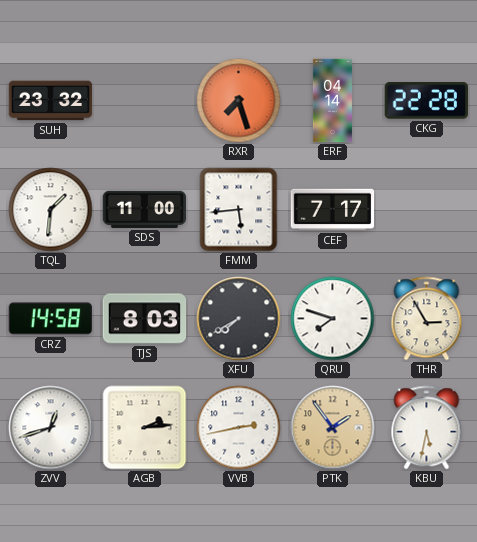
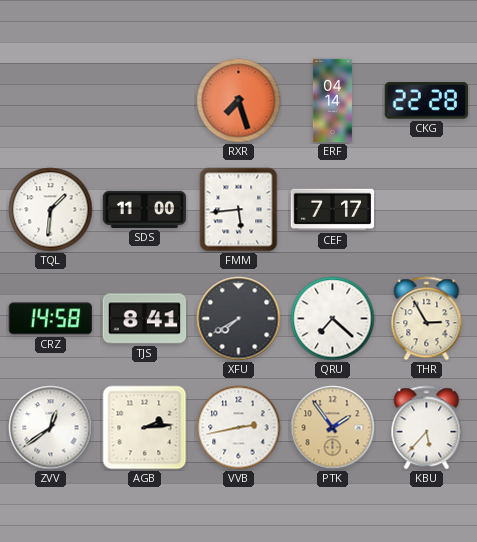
SUH: 23:32 -> none
TJS: 8:03 -> 8:41
QRU: 7:48 -> 7:22
ZVV: 12:42 -> 12:39
KBU: 5:32 -> 5:37
